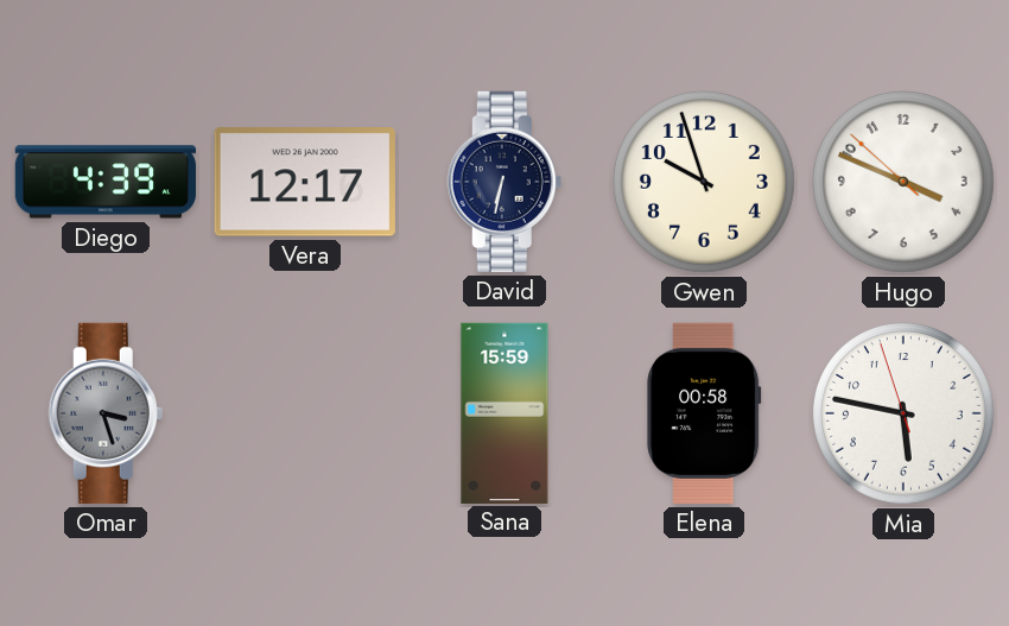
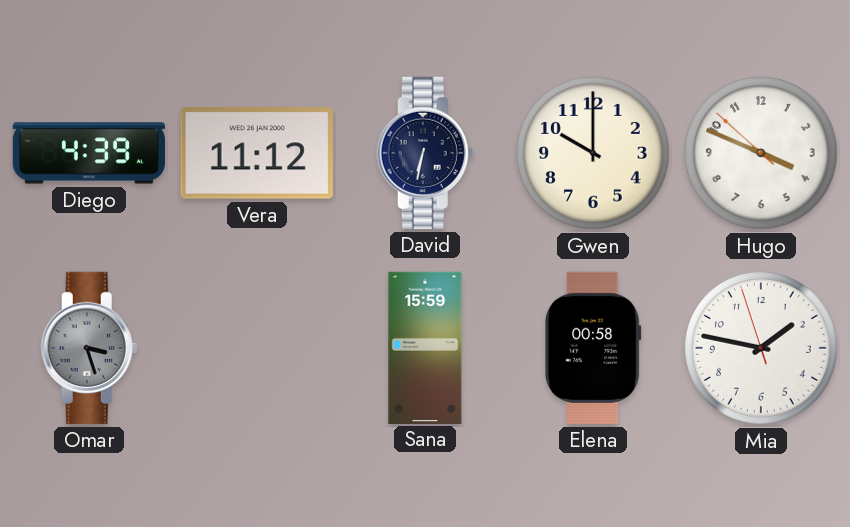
Vera: 12:17 -> 11:12
Gwen: 9:57 -> 10:00
Mia: 5:46 -> 1:46
